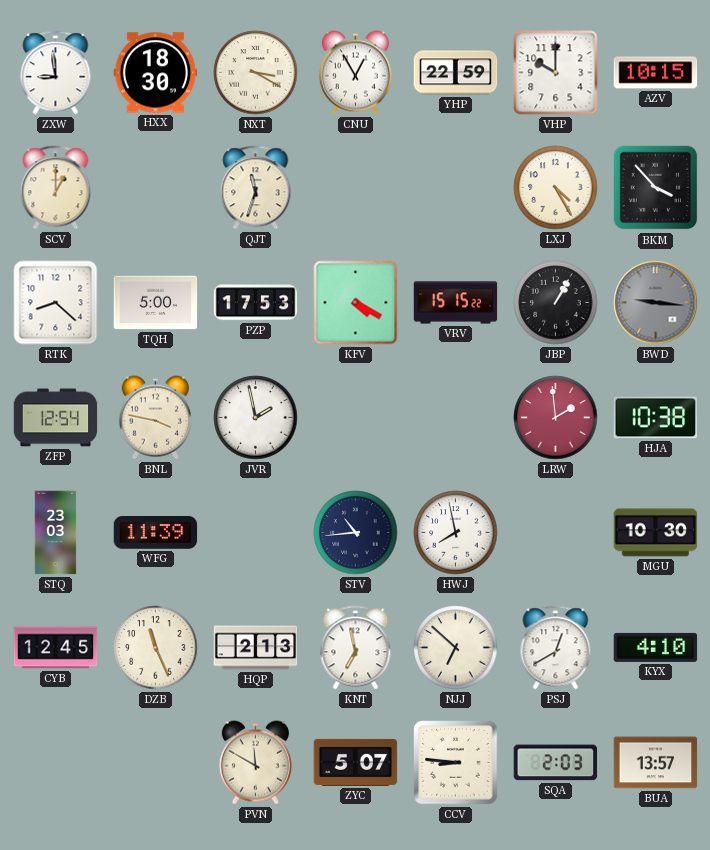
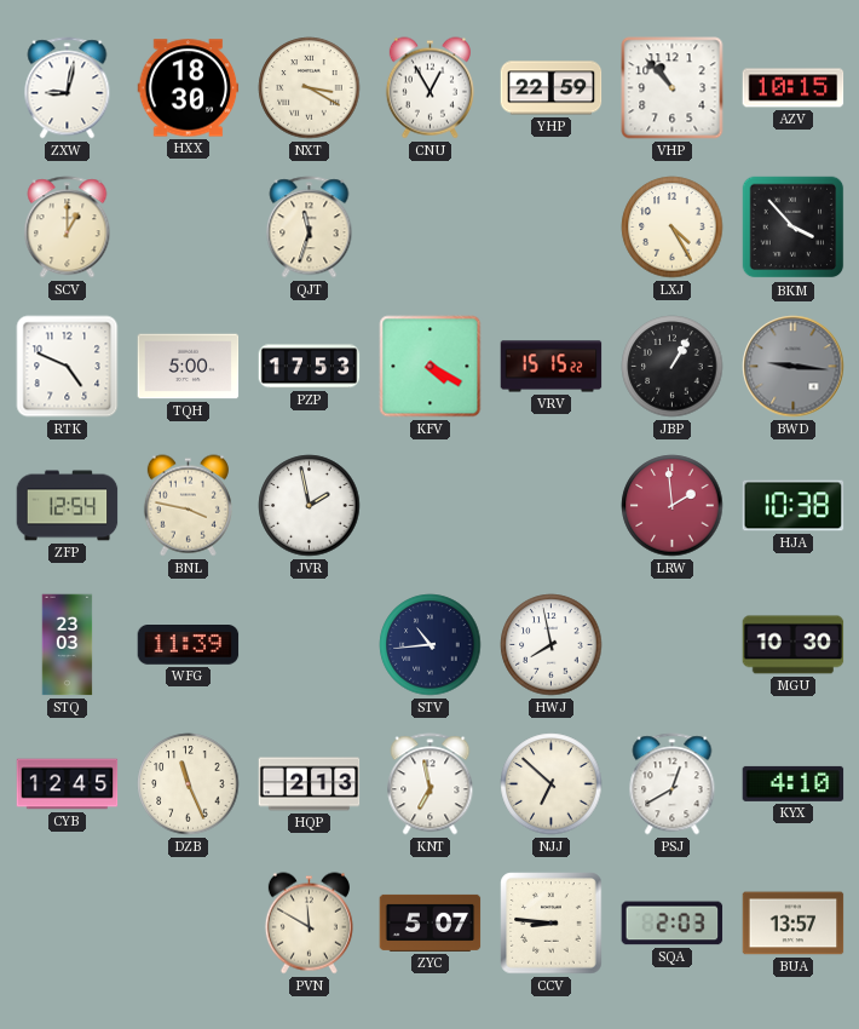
ZXW: 8:59 -> 9:02
VHP: 10:00 -> 10:53
RTK: 8:22 -> 4:49
